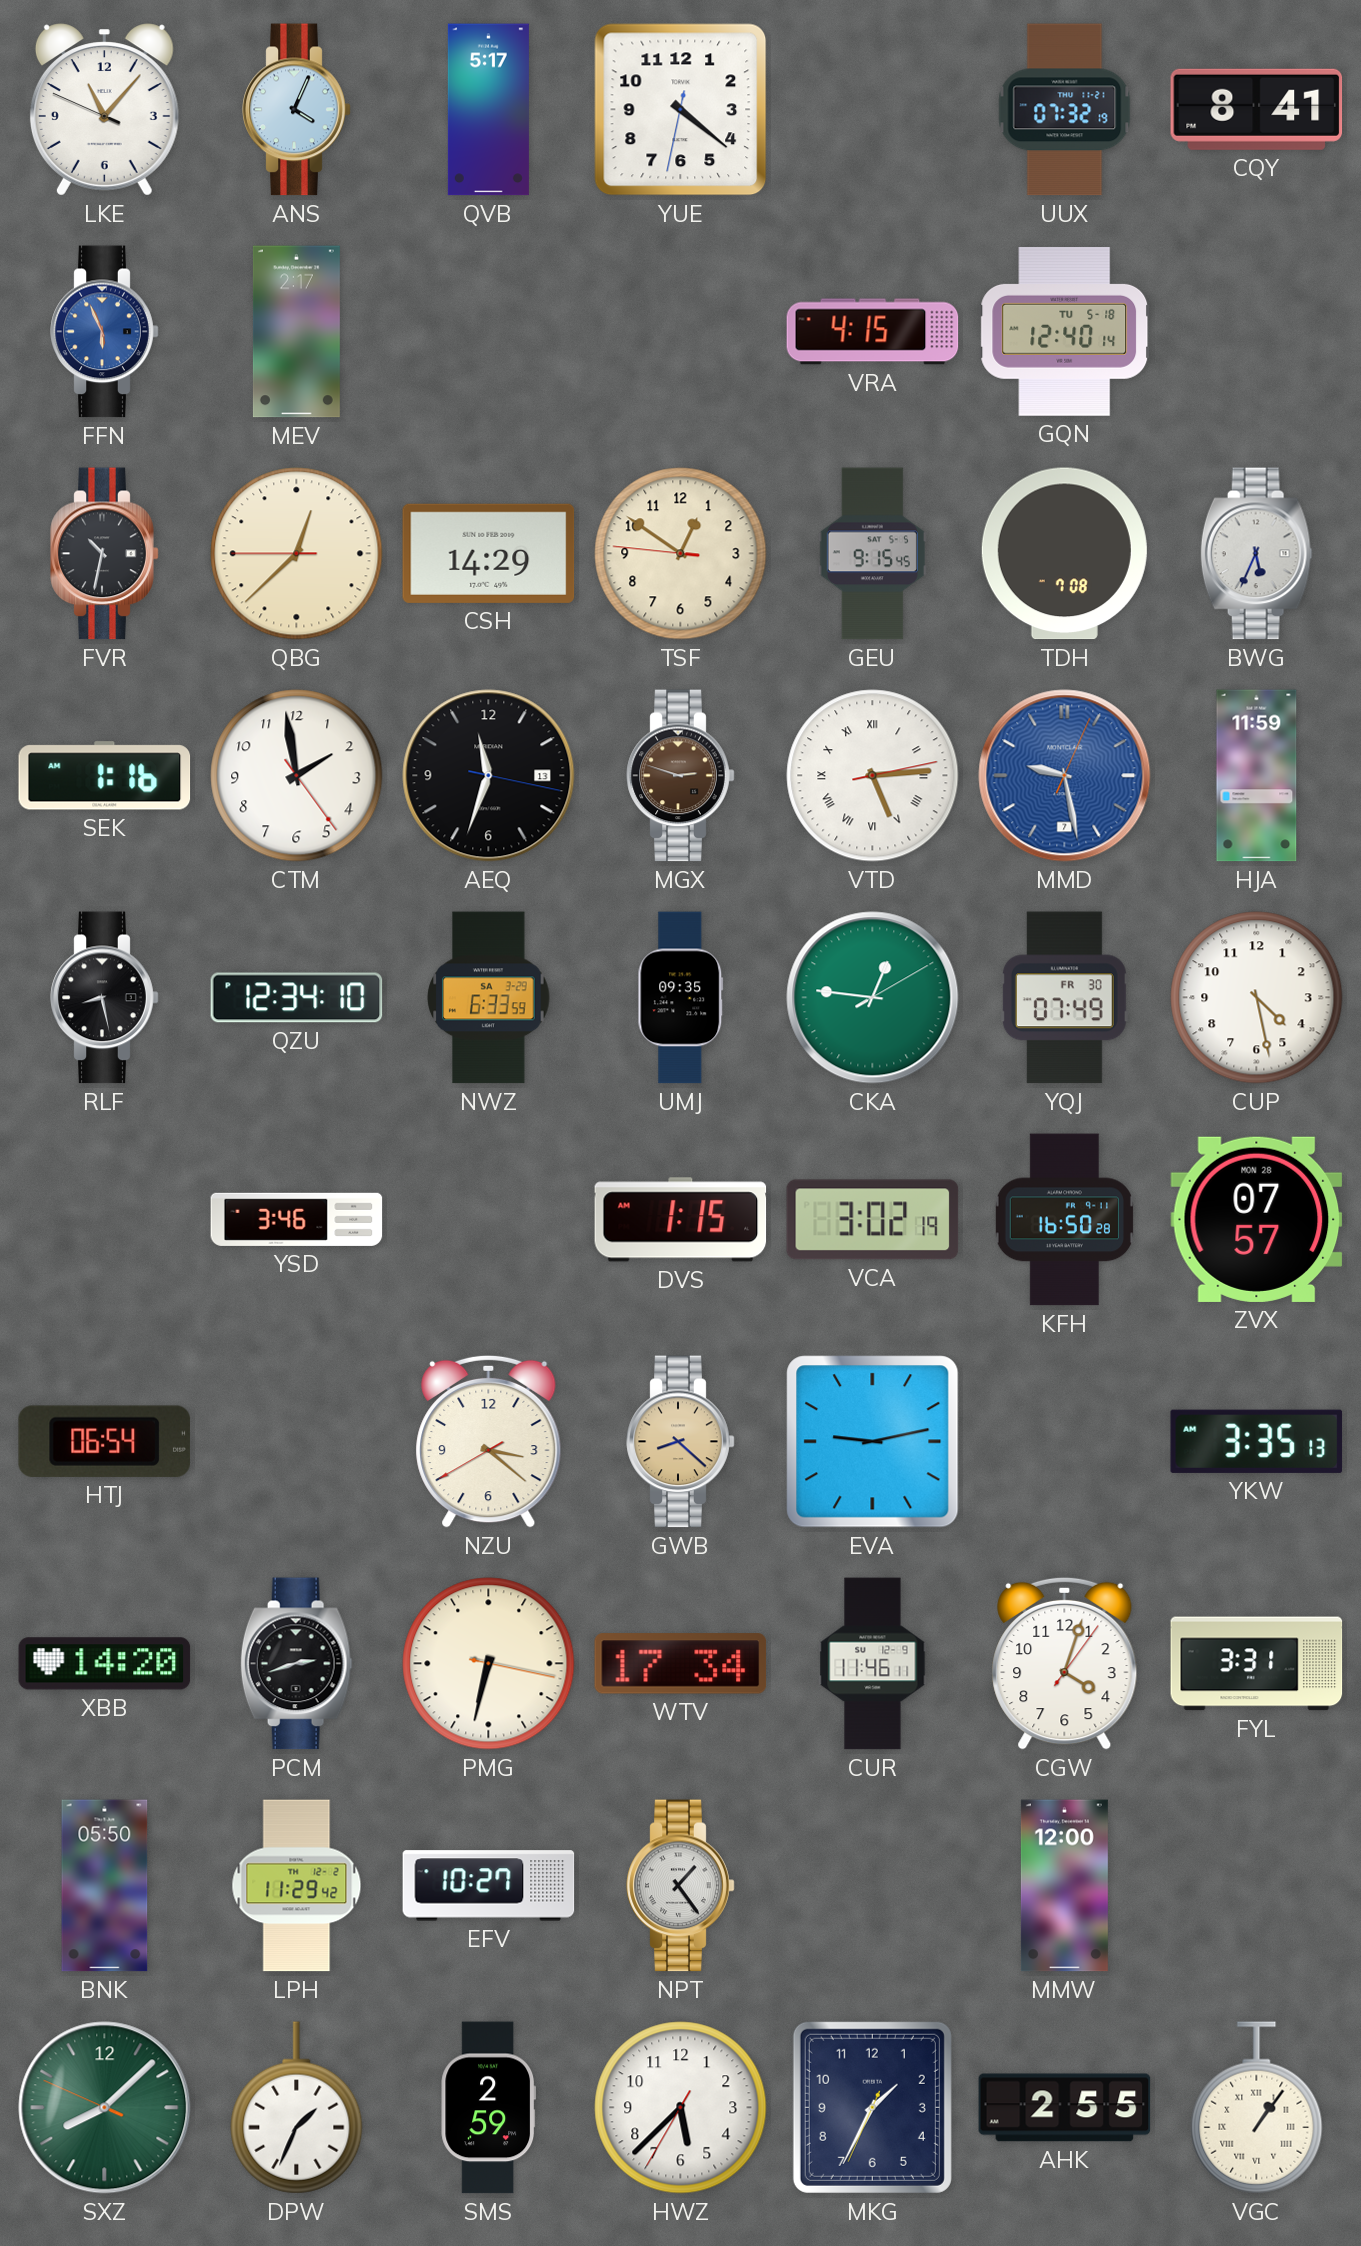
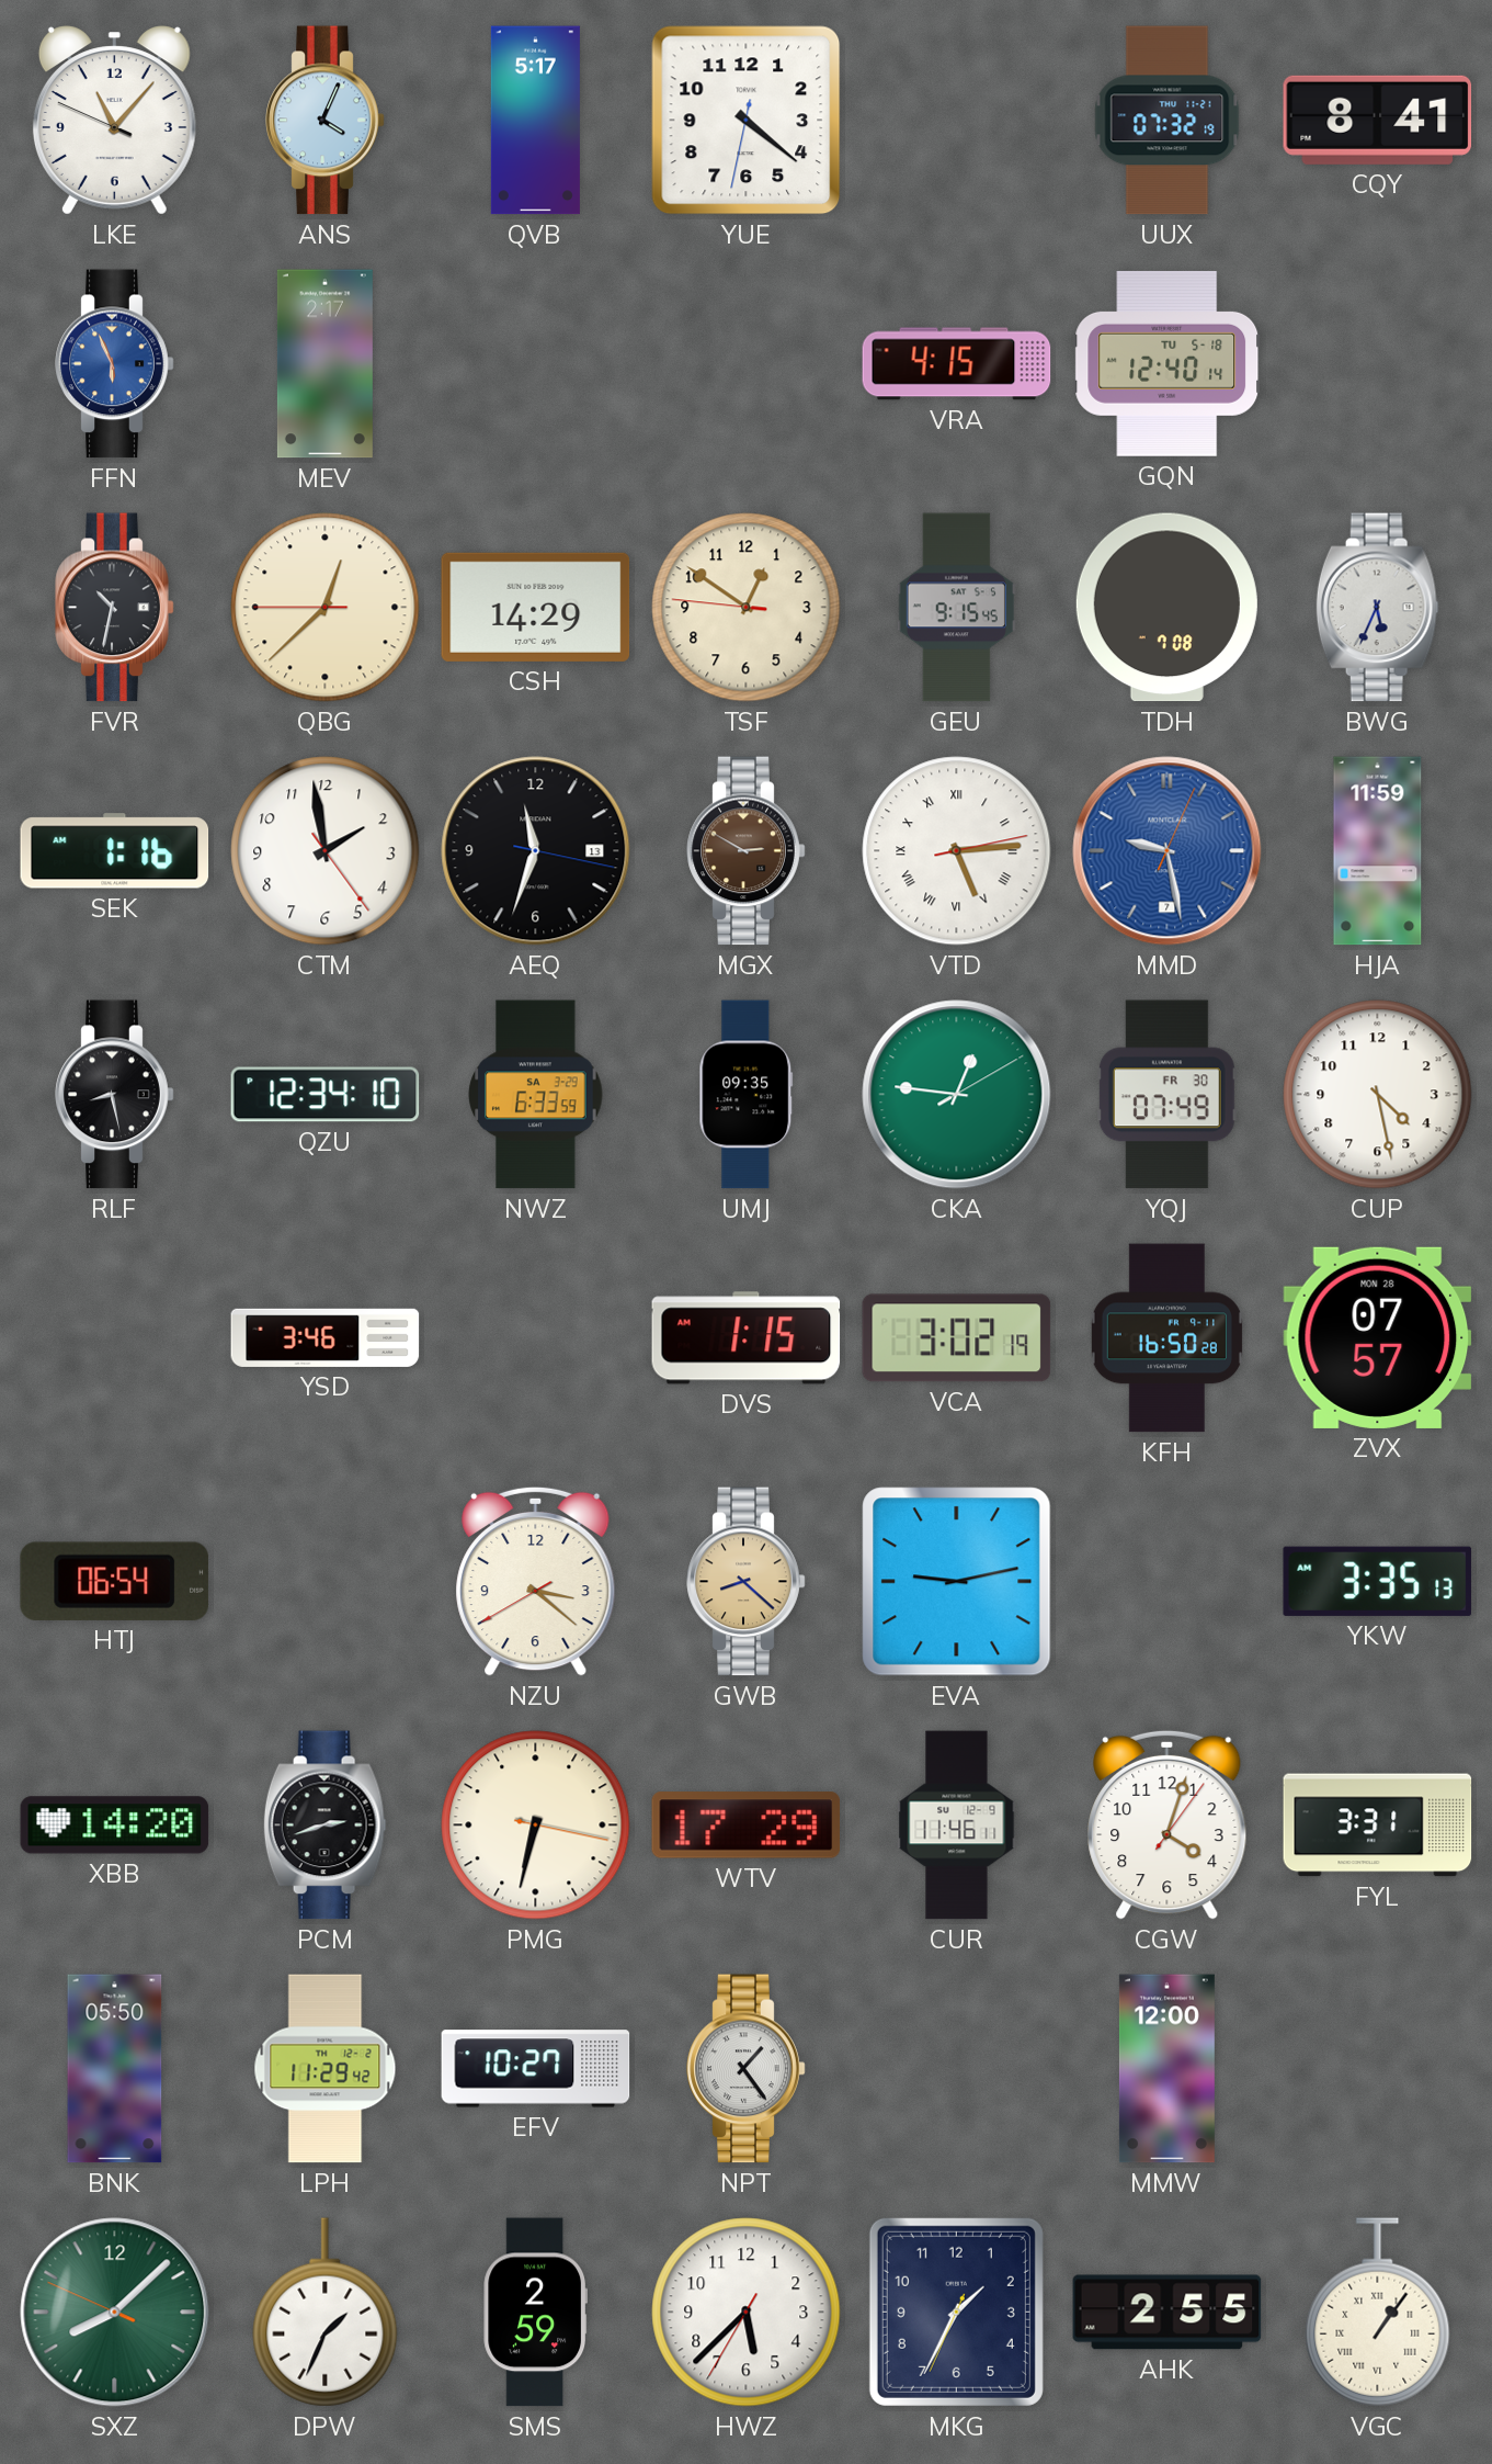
MGX: 2:48 -> 2:50
WTV: 17:34 -> 17:29
